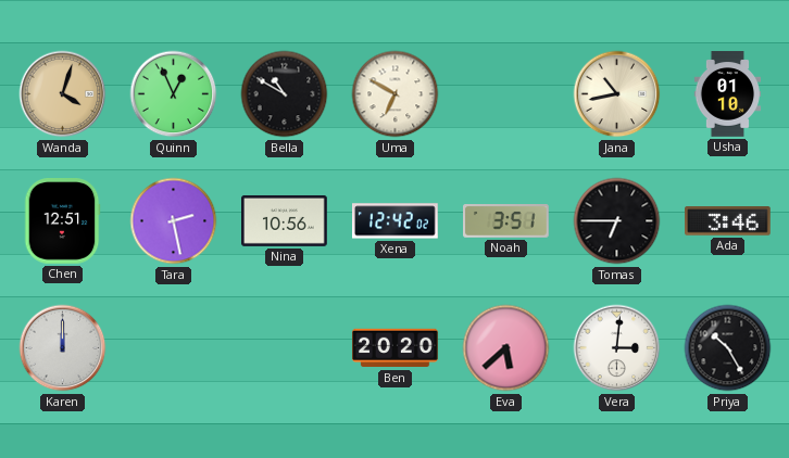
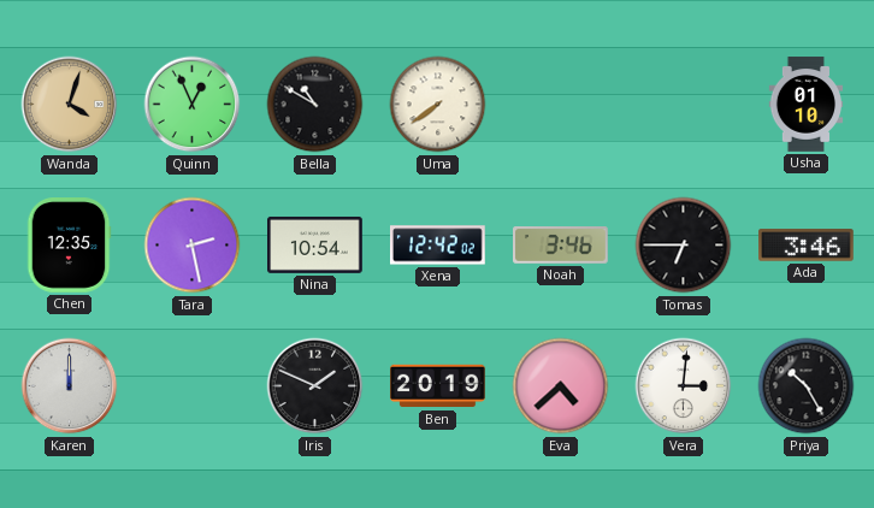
Uma: 6:50 -> 7:39
Jana: 10:43 -> none
Chen: 12:51 -> 12:35
Nina: 10:56 -> 10:54
Noah: 3:51 -> 3:46
Iris: none -> 1:49
Ben: 20:20 -> 20:19
Eva: 5:38 -> 4:38
